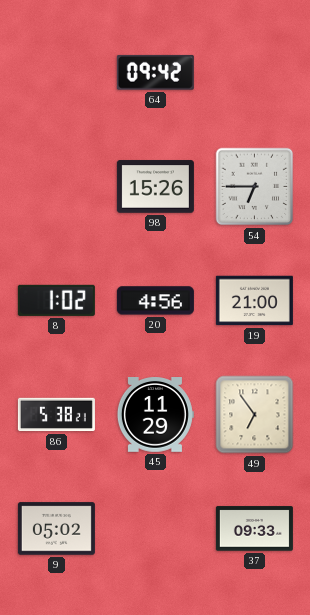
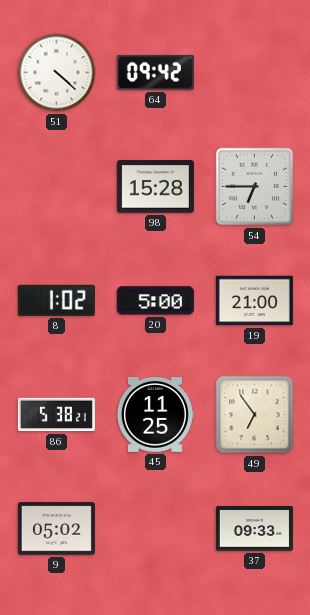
51: none -> 4:22
98: 15:26 -> 15:28
20: 4:56 -> 5:00
45: 11:29 -> 11:25
